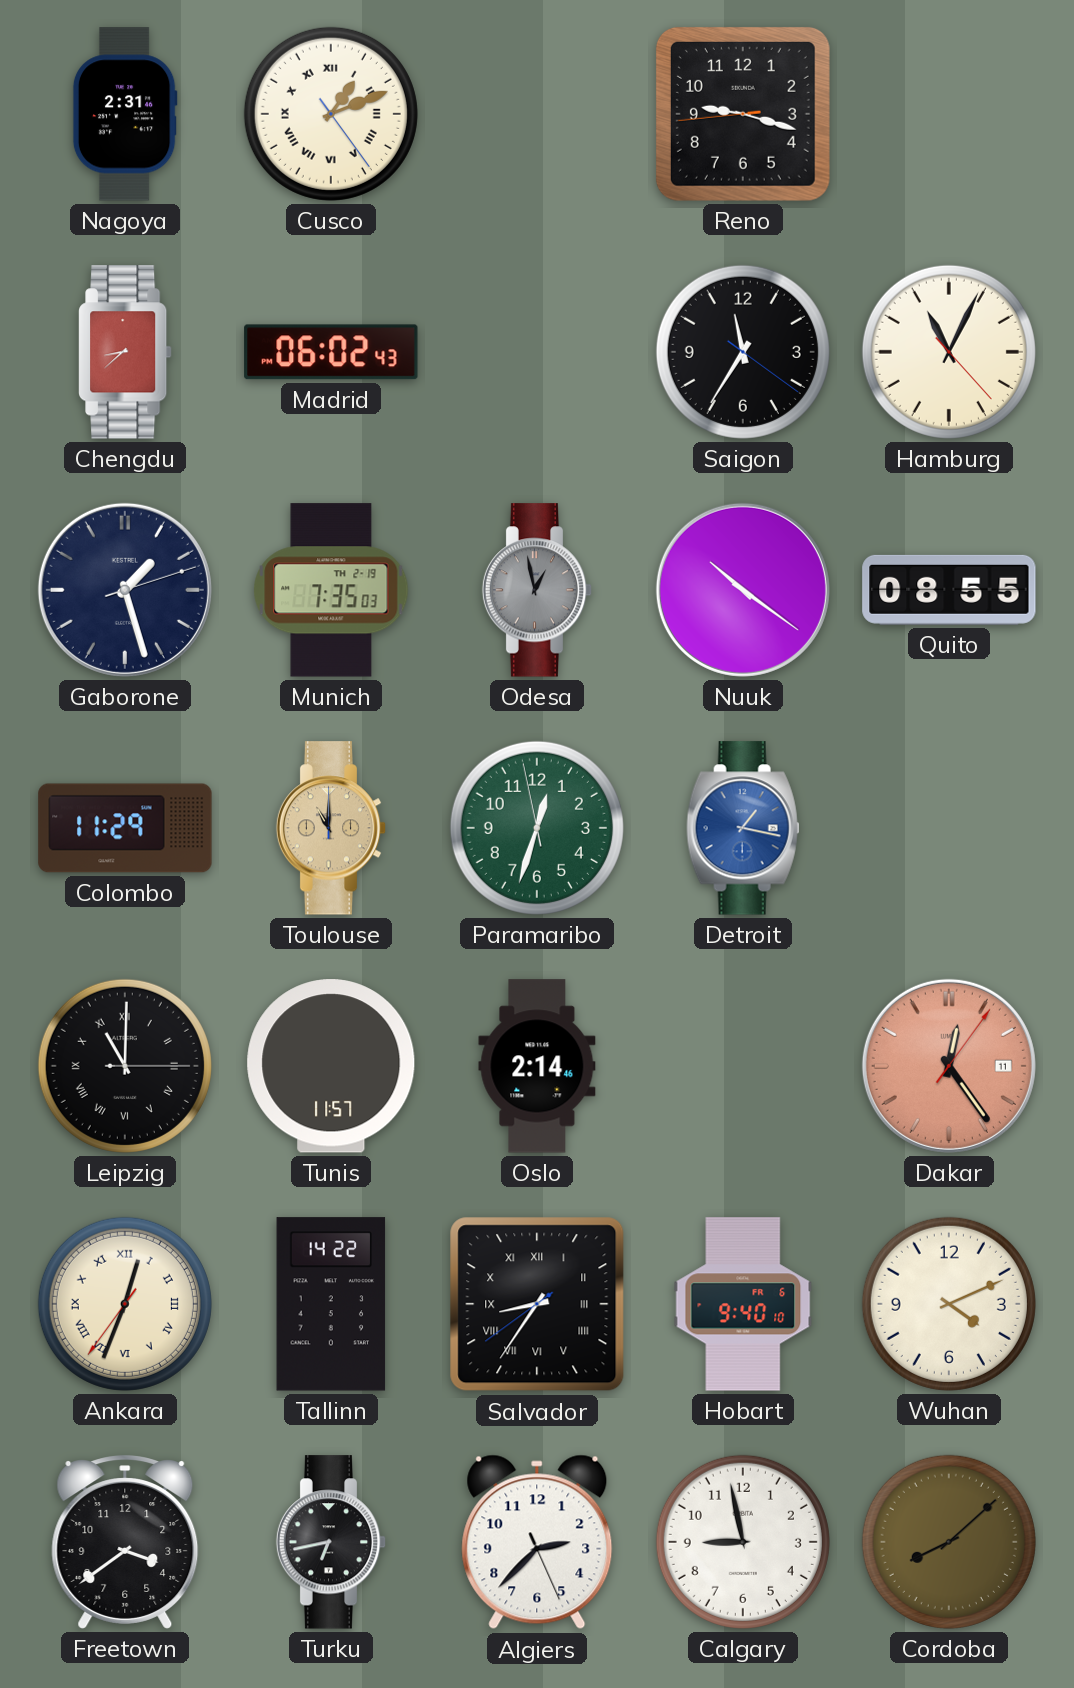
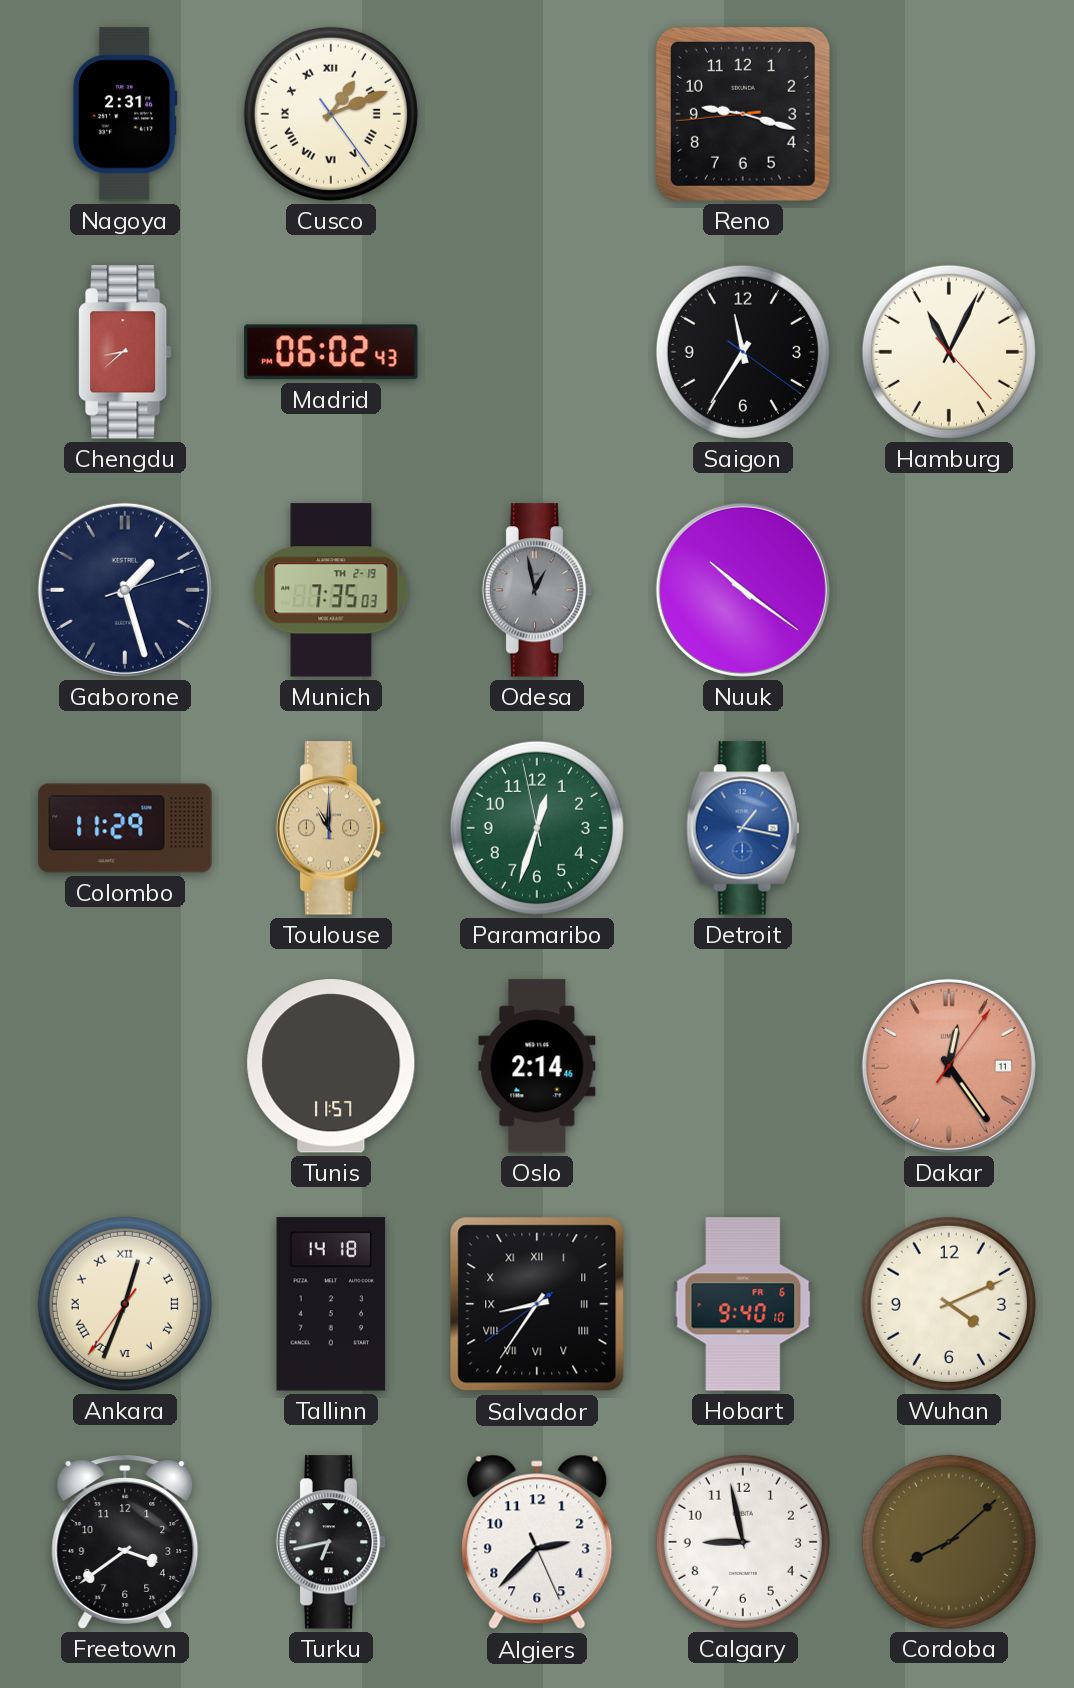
Quito: 08:55 -> none
Leipzig: 11:00 -> none
Tallinn: 14:22 -> 14:18
